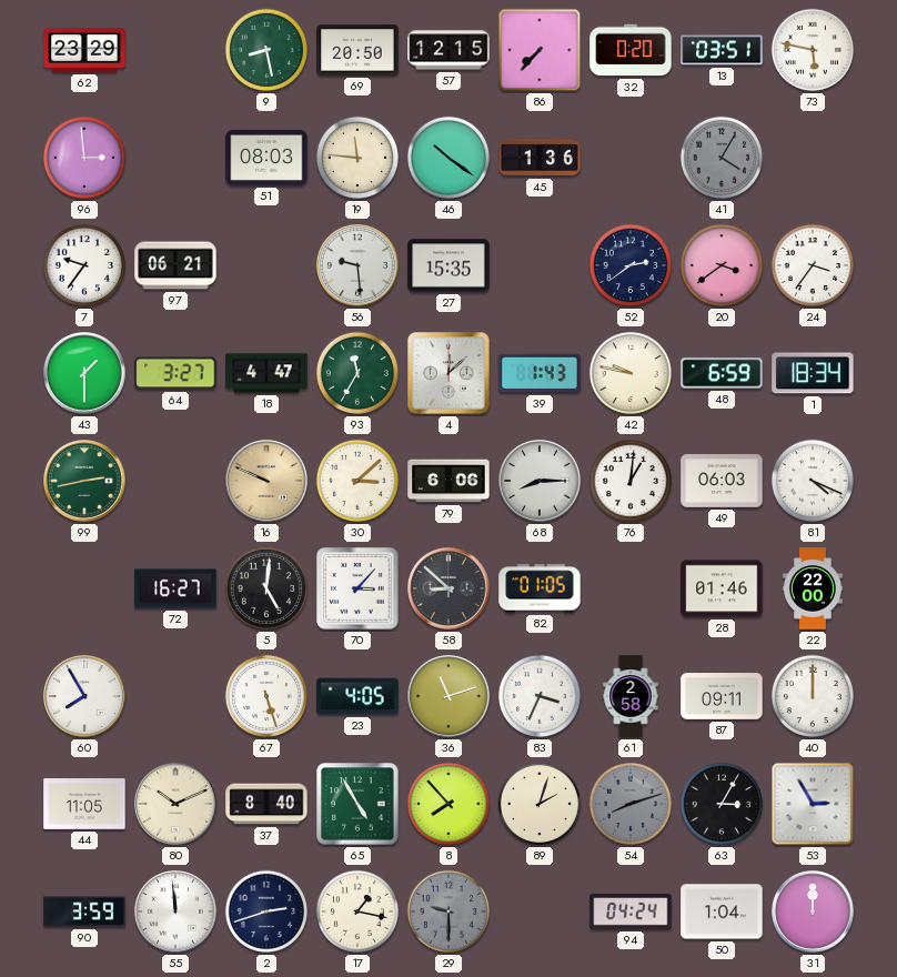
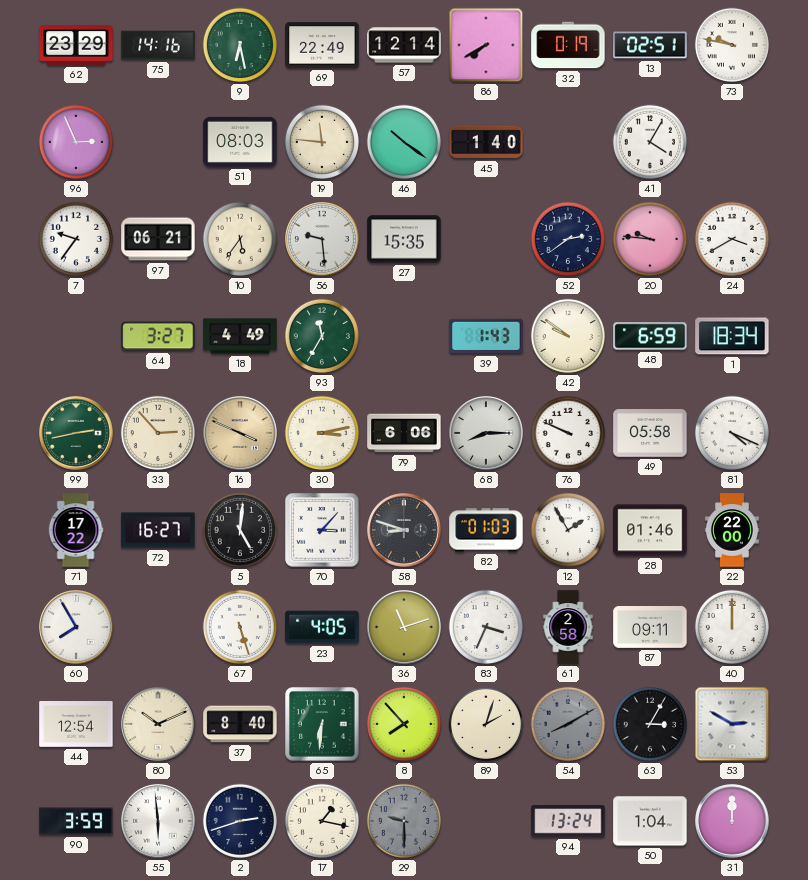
75: none -> 14:16
9: 8:28 -> 6:28
69: 20:50 -> 22:49
57: 12:15 -> 12:14
86: 7:37 -> 7:40
32: 0:20 -> 0:19
13: 03:51 -> 02:51
73: 5:47 -> 9:47
96: 2:59 -> 2:56
45: 1:36 -> 1:40
41 dial: grey -> white
10: none -> 5:36
20: 3:39 -> 9:46
24: 3:36 -> 3:40
43: 1:30 -> none
18: 4:47 -> 4:49
4: 12:08 -> none
42: 9:47 -> 9:51
33: none -> 2:53
16: 9:49 -> 3:49
30: 3:08 -> 3:13
76: 1:01 -> 9:49
49: 06:03 -> 05:58
71: none -> 17:22
58: 8:52 -> 8:48
82: 01:05 -> 01:03
12: none -> 1:55
44: 11:05 -> 12:54
65: 4:55 -> 6:31
54: 8:12 -> 8:10
53: 2:55 -> 2:50
55: 11:59 -> 5:59
94: 04:24 -> 13:24
